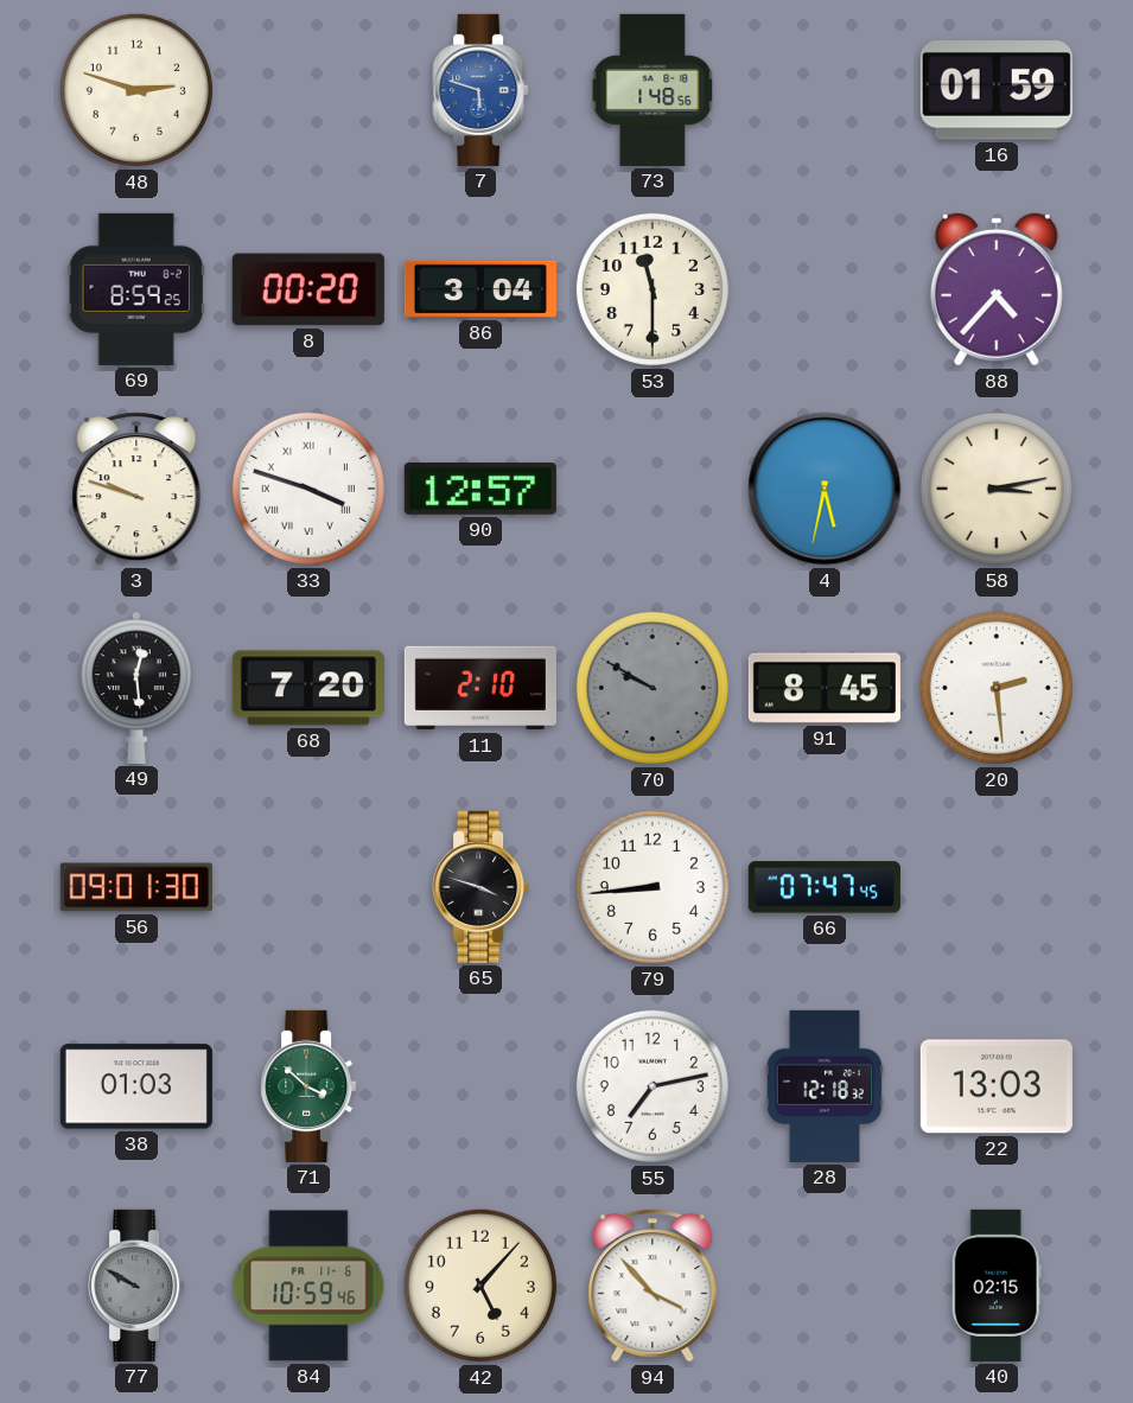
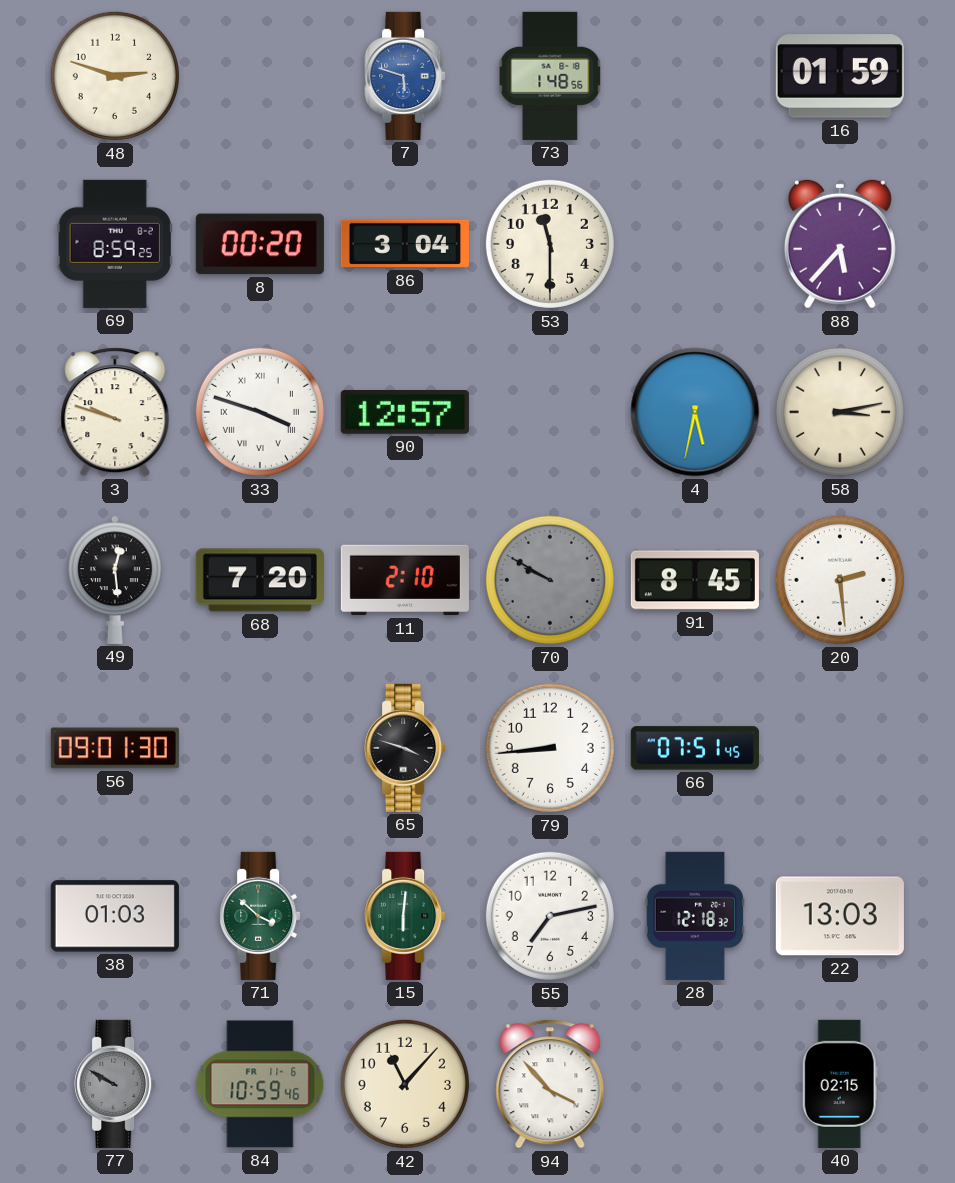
88: 4:37 -> 5:37
66: 07:47 -> 07:51
15: none -> 6:01
42: 5:07 -> 11:07
